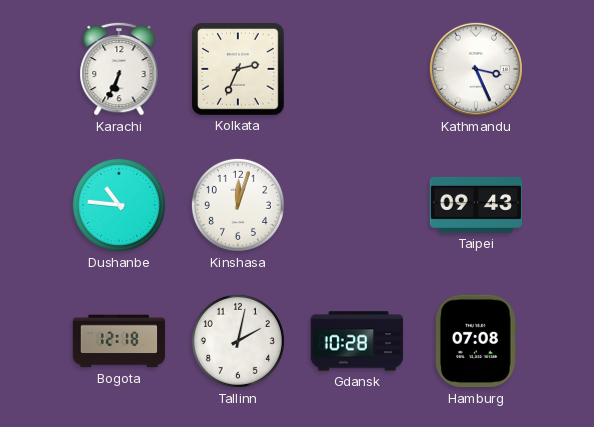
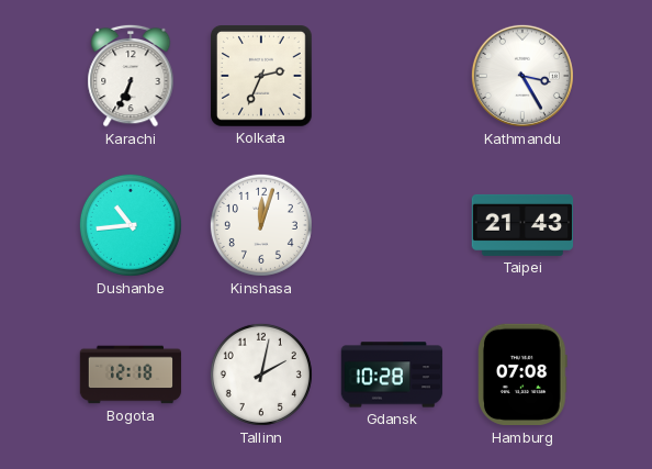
Kathmandu: 3:26 -> 3:25
Dushanbe: 10:46 -> 10:44
Taipei: 09:43 -> 21:43
